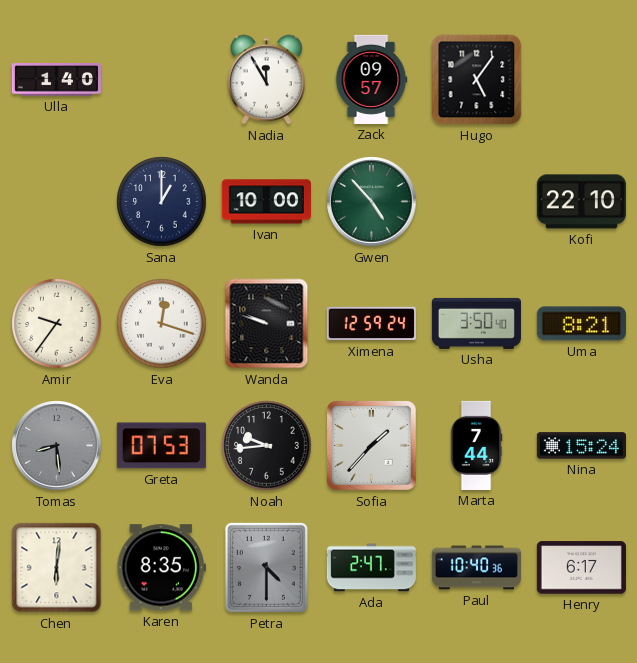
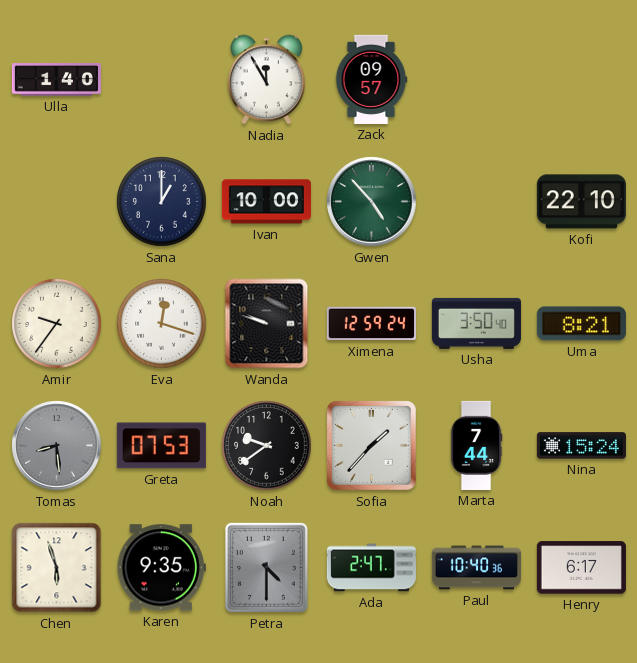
Hugo: 5:06 -> none
Noah: 9:44 -> 9:39
Chen: 6:01 -> 5:57
Karen: 8:35 -> 9:35
